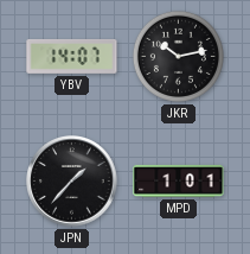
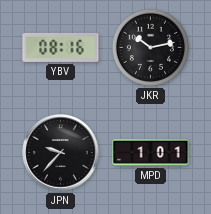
YBV: 14:07 -> 08:16
JPN: 1:37 -> 9:37
